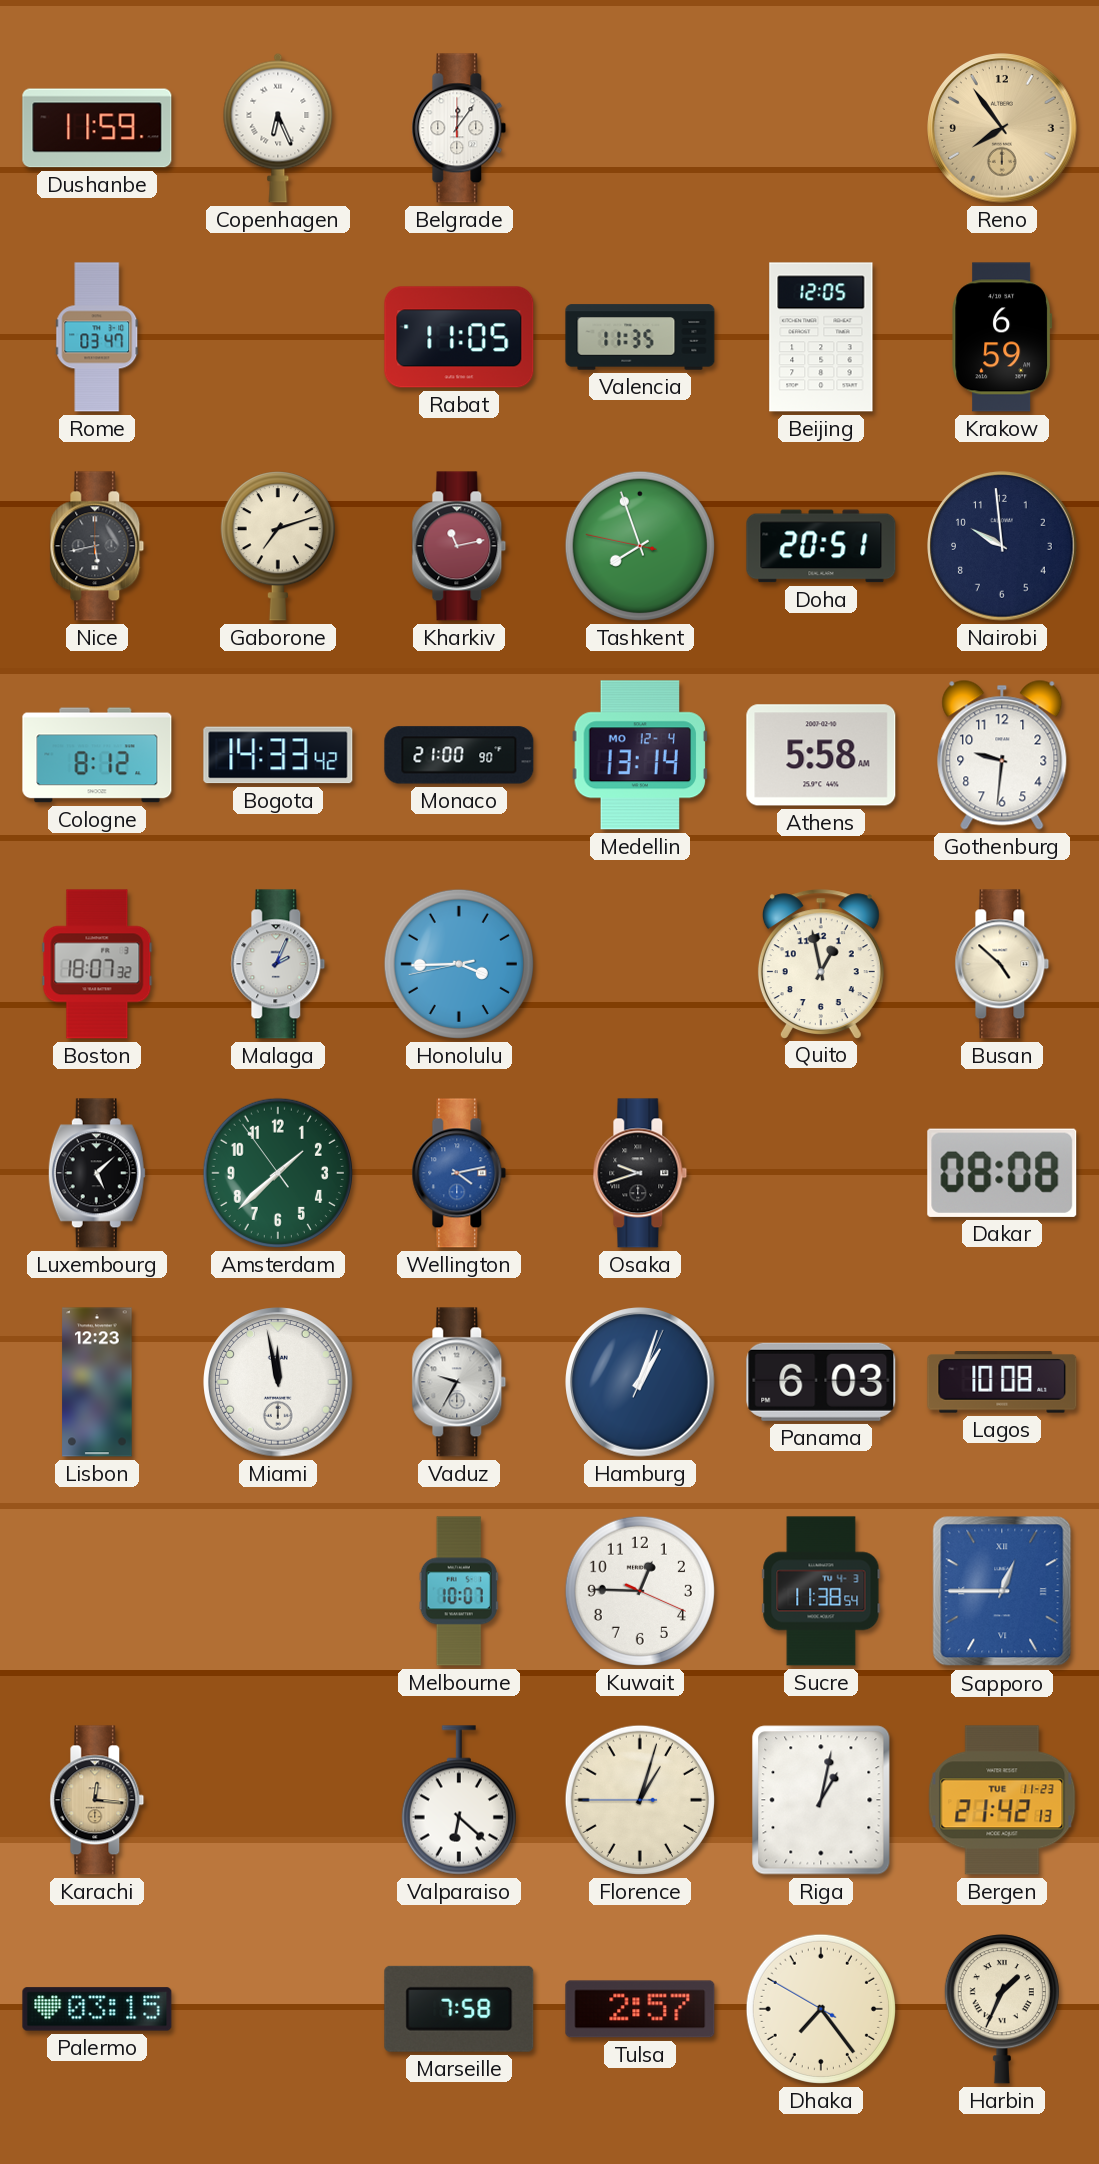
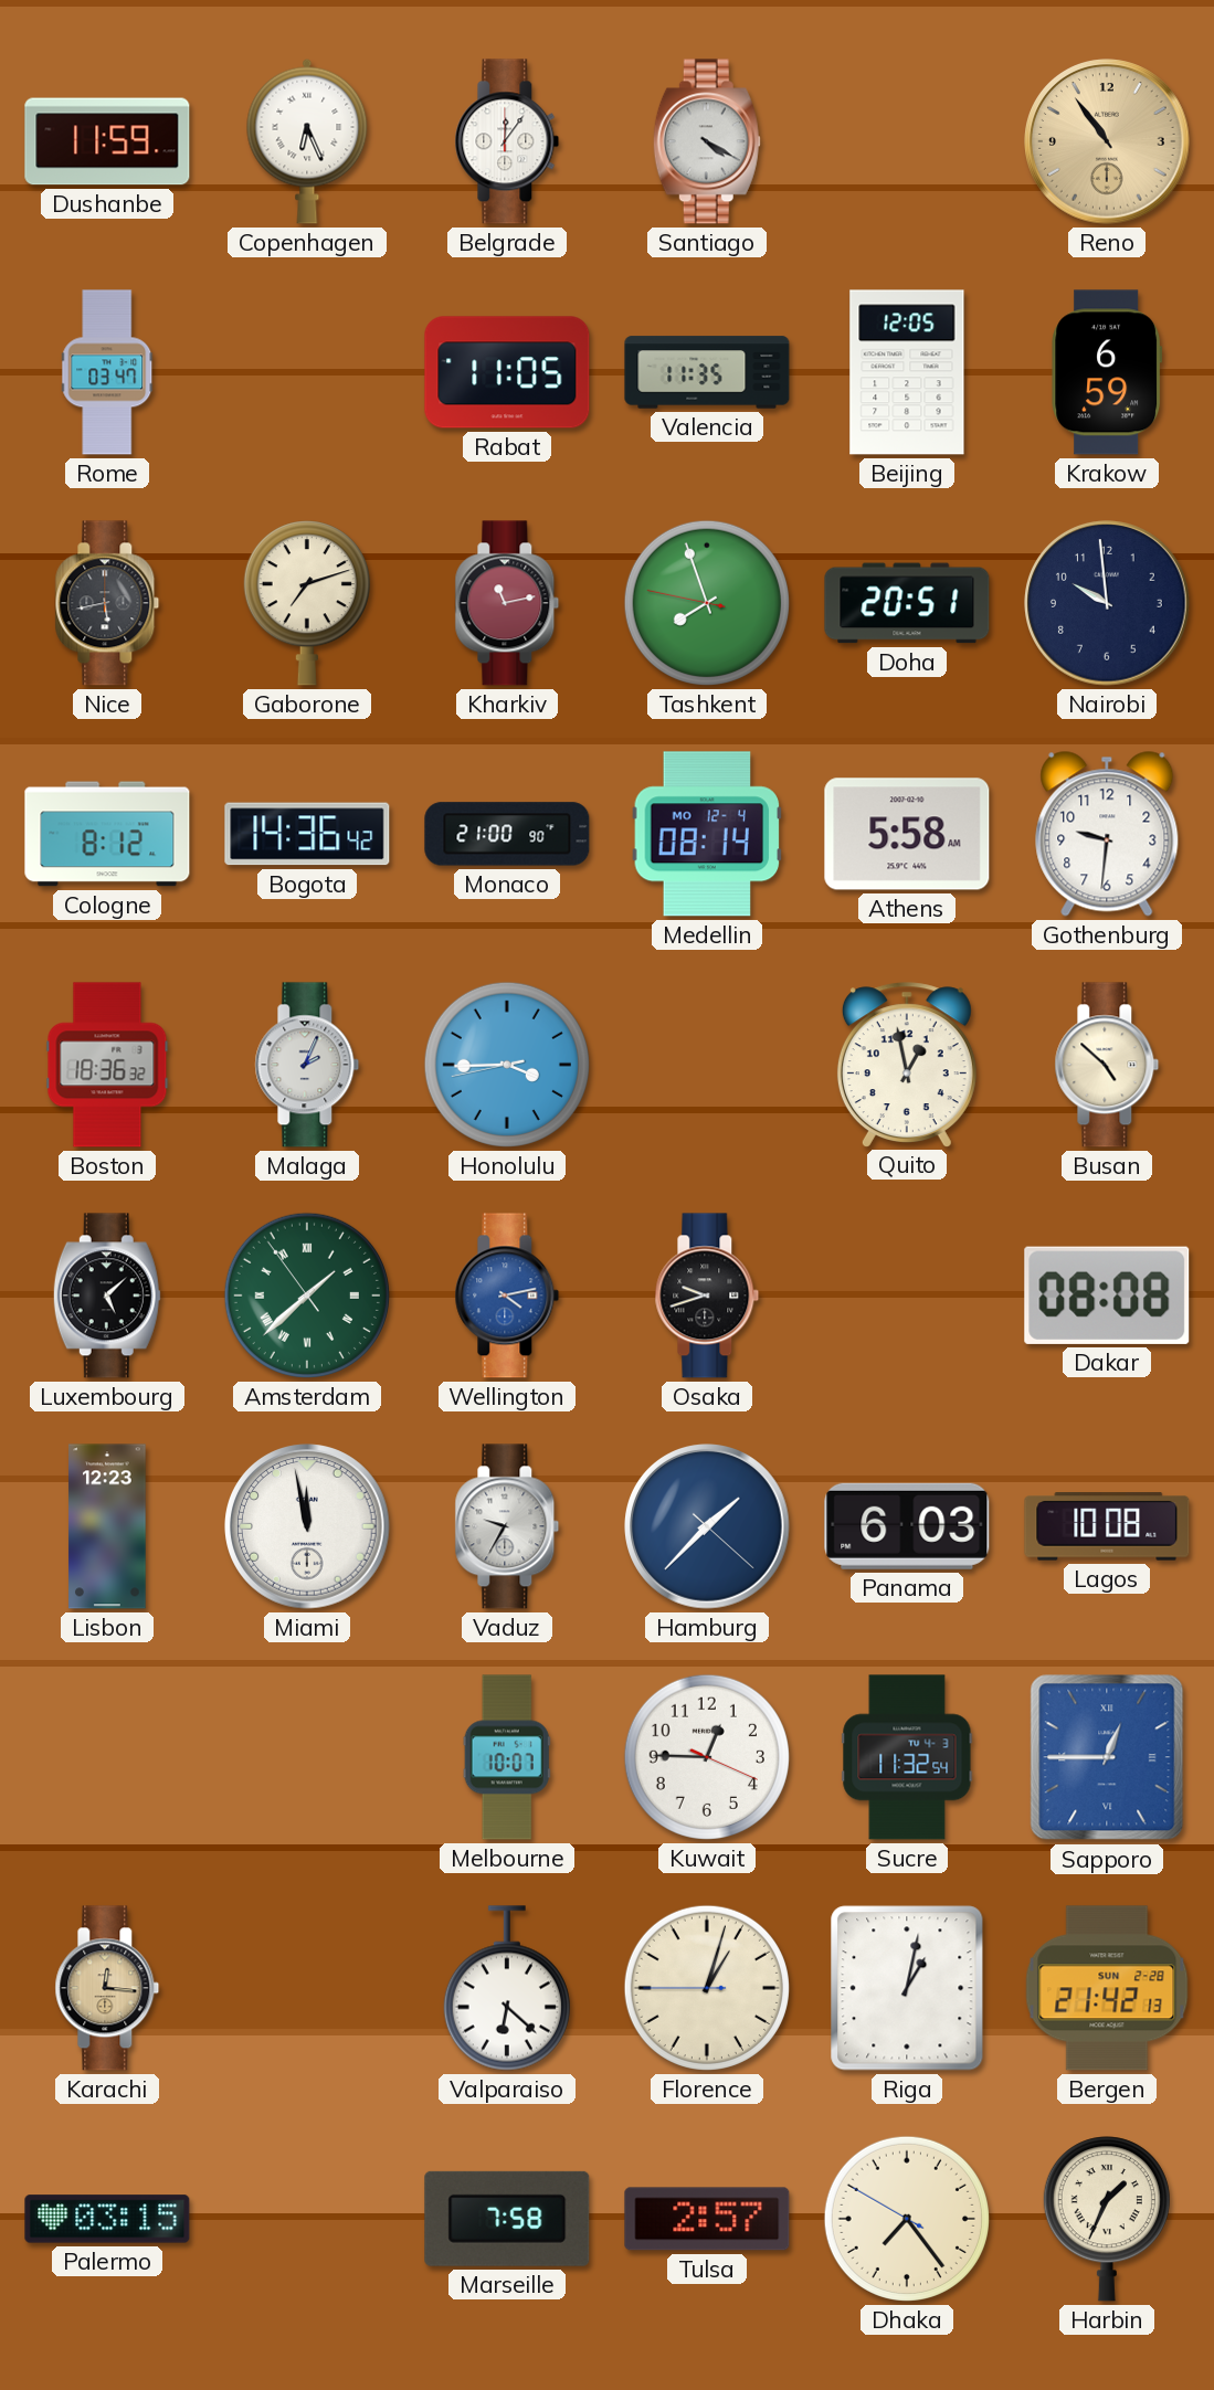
Santiago: none -> 4:20
Reno: 7:54 -> 10:54
Bogota: 14:33 -> 14:36
Medellin: 13:14 -> 08:14
Boston: 18:07 -> 18:36
Amsterdam numerals: Arabic -> Roman
Hamburg: 1:03 -> 1:37
Sucre: 11:38 -> 11:32
Bergen date: TUE 11-23 -> SUN 2-28
